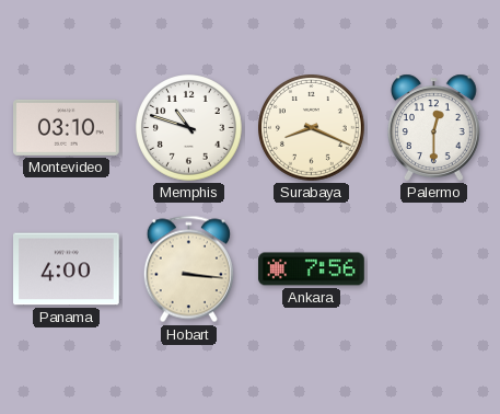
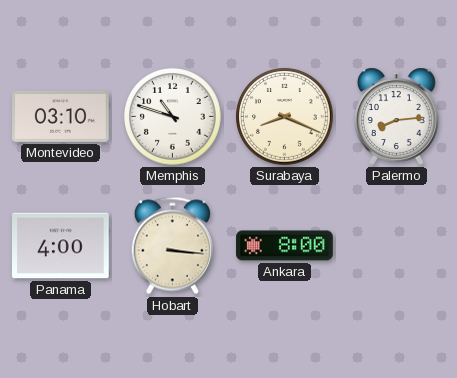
Palermo: 12:30 -> 8:14
Ankara: 7:56 -> 8:00
